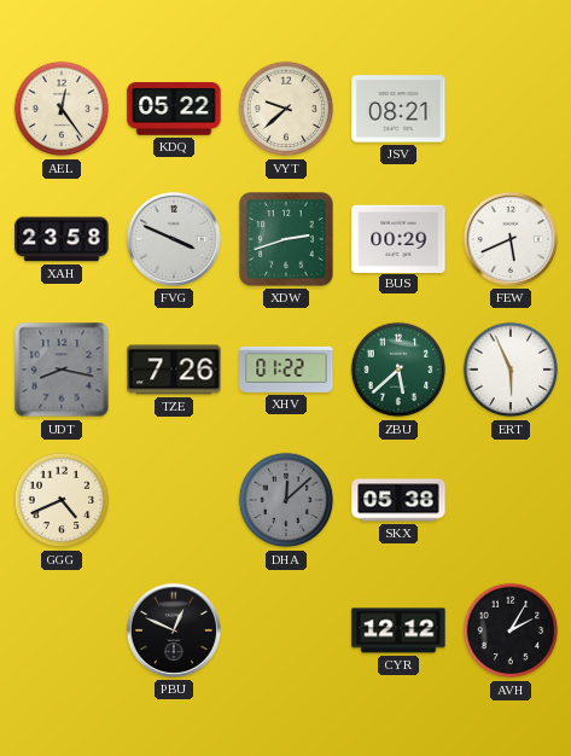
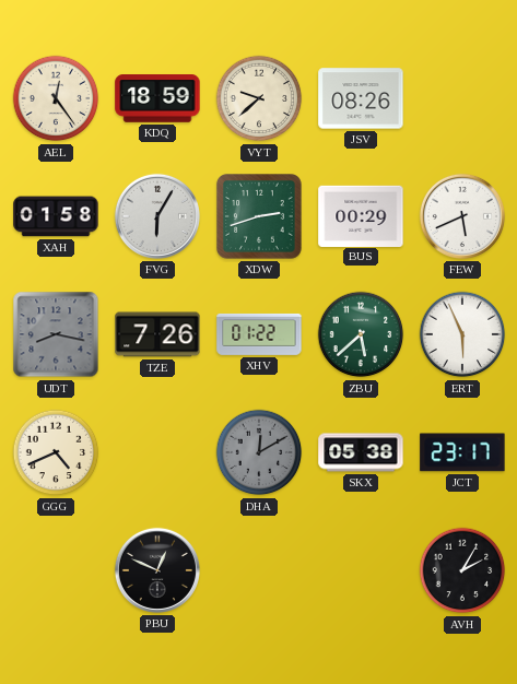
KDQ: 05:22 -> 18:59
JSV: 08:21 -> 08:26
XAH: 23:58 -> 01:58
FVG: 3:49 -> 6:05
DHA: 12:08 -> 12:10
JCT: none -> 23:17
CYR: 12:12 -> none
